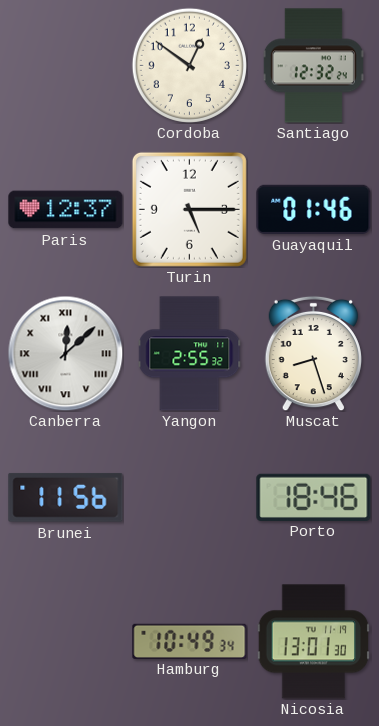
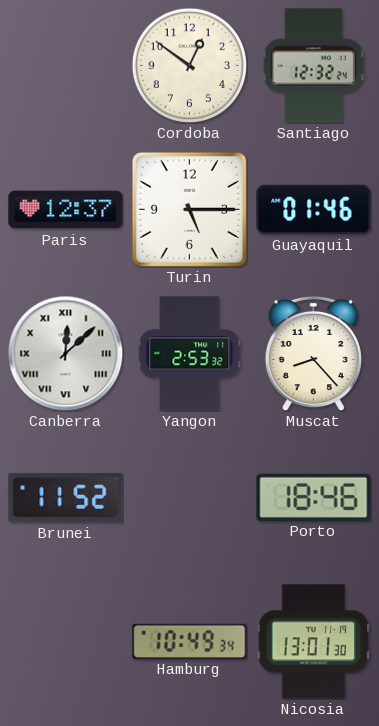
Yangon: 2:55 -> 2:53
Muscat: 8:27 -> 8:23
Brunei: 11:56 -> 11:52
